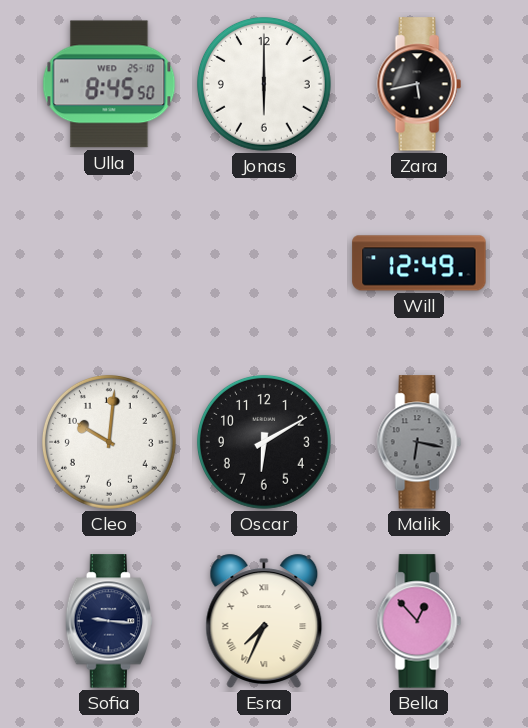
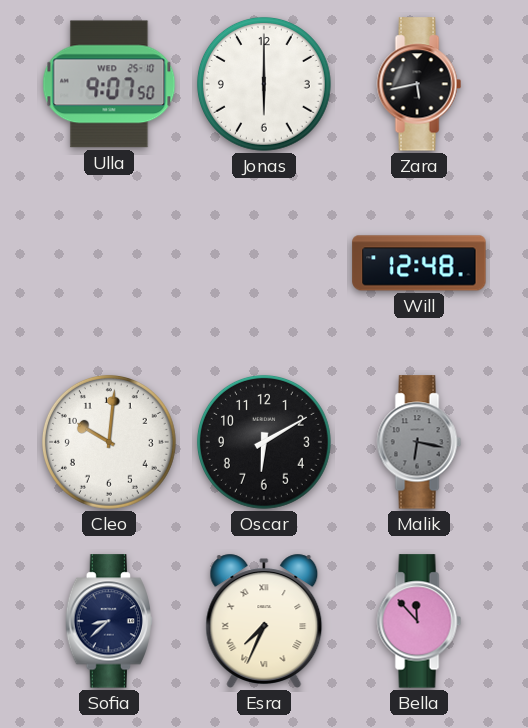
Ulla: 8:45 -> 9:07
Will: 12:49 -> 12:48
Sofia: 9:16 -> 8:38
Bella: 12:53 -> 11:53
